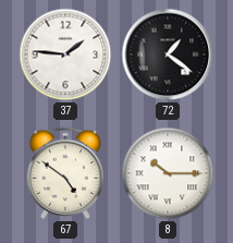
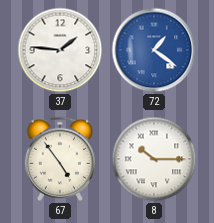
72 dial: black -> blue
67: 4:51 -> 4:54
